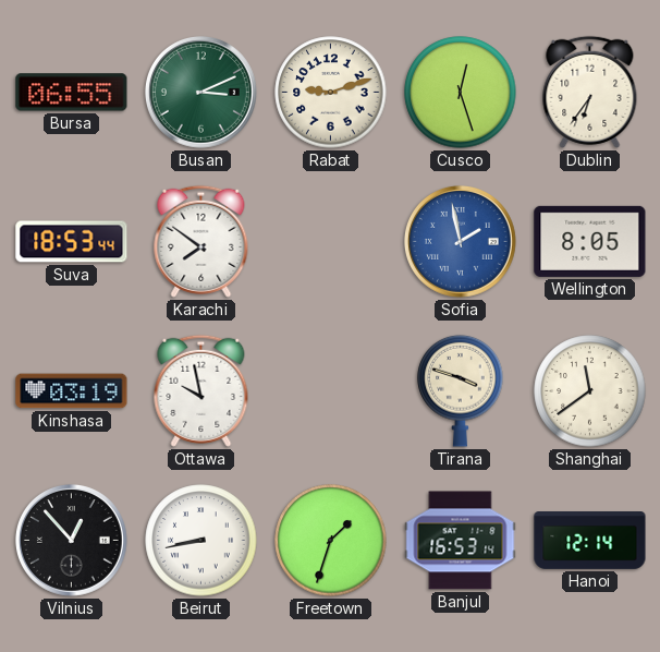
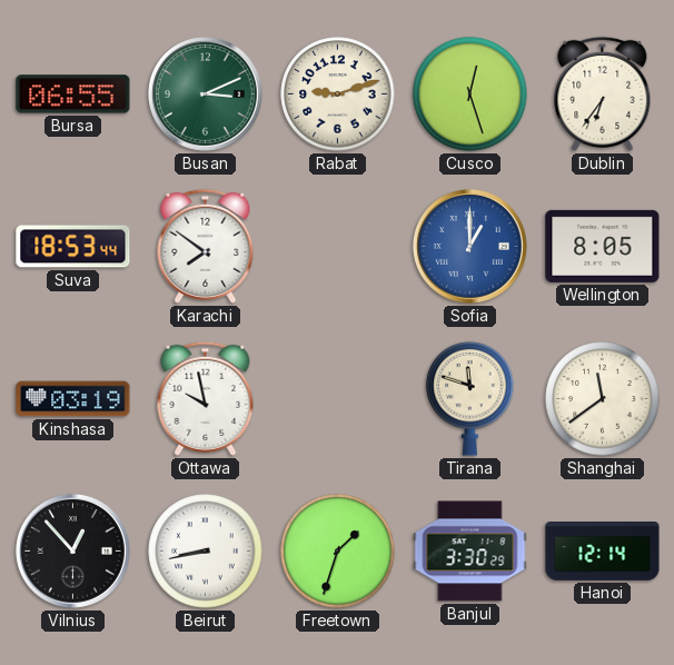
Sofia: 1:58 -> 1:00
Tirana: 3:48 -> 11:48
Banjul: 16:53 -> 3:30
